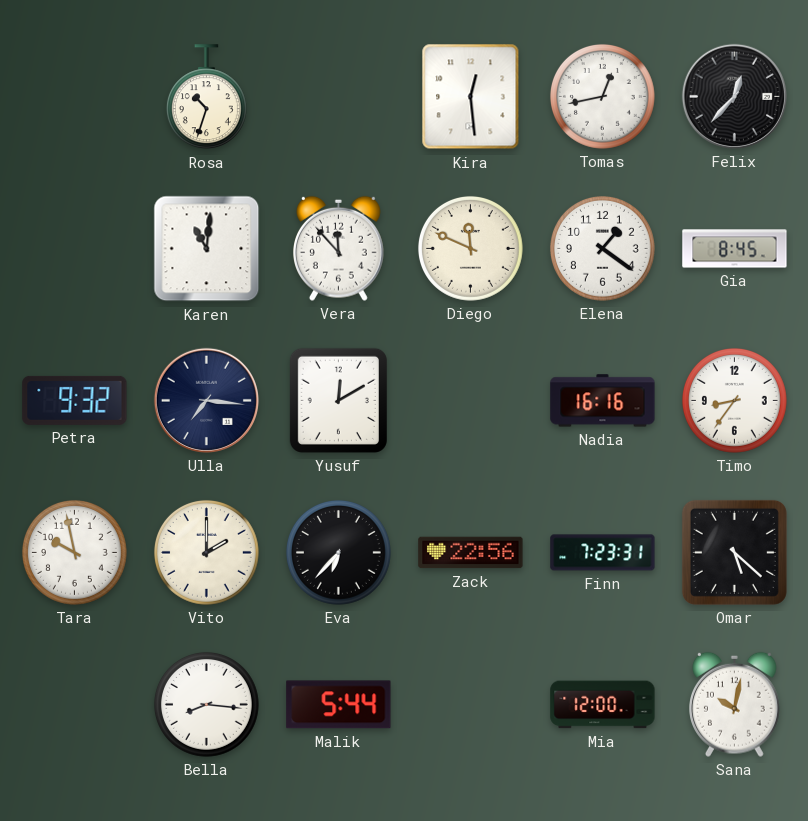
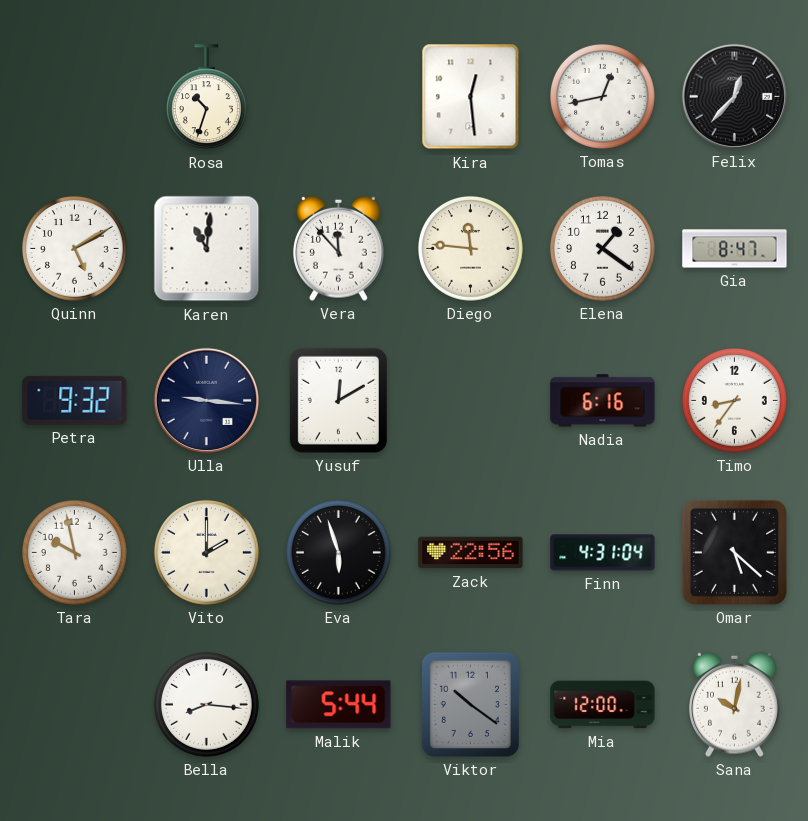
Quinn: none -> 5:10
Diego: 11:49 -> 11:46
Gia: 8:45 -> 8:47
Ulla: 7:16 -> 9:16
Nadia: 16:16 -> 6:16
Eva: 6:37 -> 5:57
Finn: 7:23 -> 4:31
Viktor: none -> 10:21
